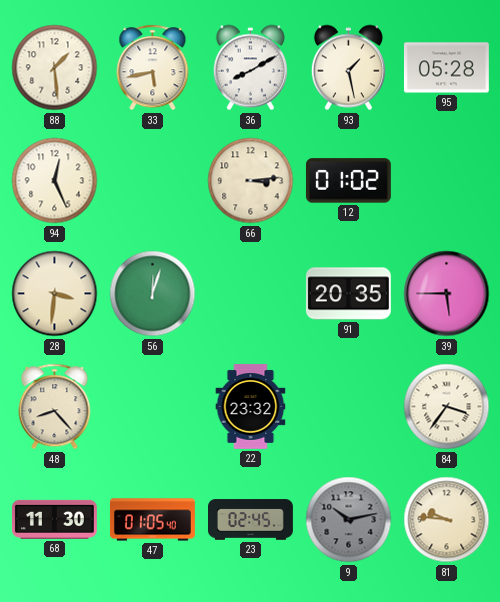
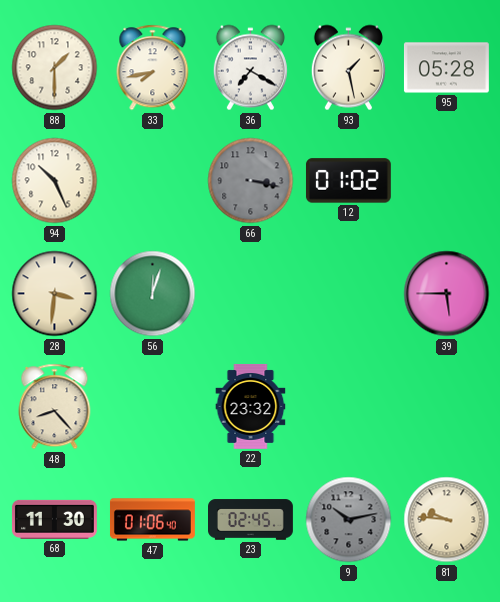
88: 1:29 -> 1:30
33: 5:43 -> 7:43
36: 8:10 -> 7:20
94: 12:26 -> 10:26
66: 3:14 -> 3:17
66 dial: cream -> grey
91: 20:35 -> none
84: 3:36 -> none
47: 01:05 -> 01:06
